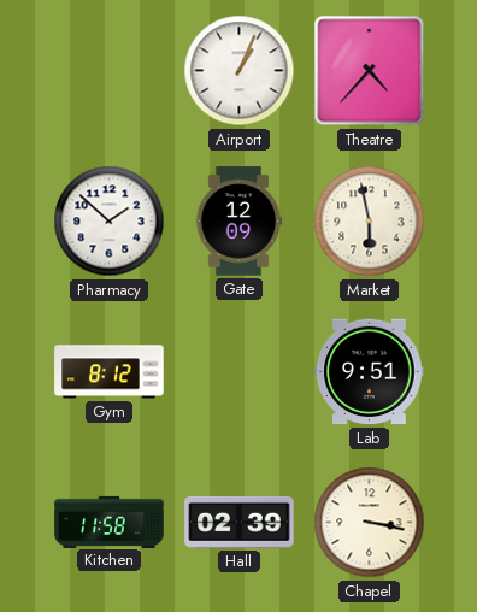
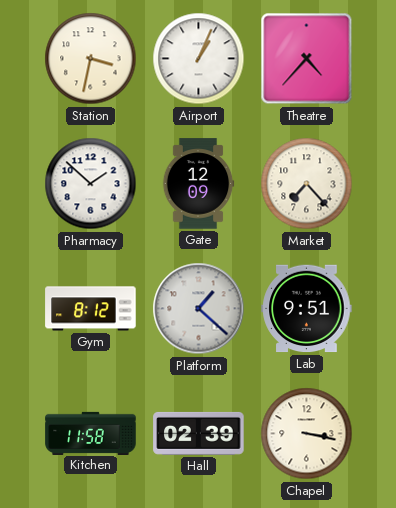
Station: none -> 3:32
Market: 5:58 -> 7:23
Platform: none -> 1:22
